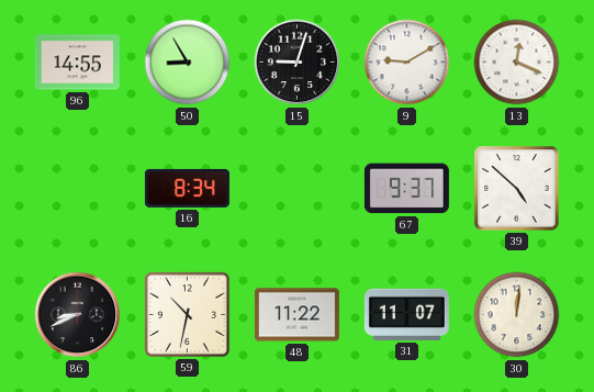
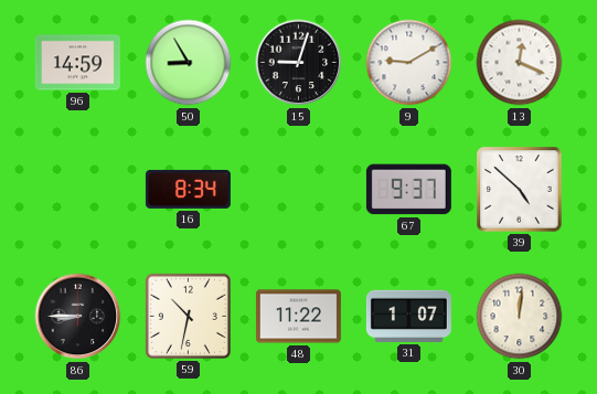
96: 14:55 -> 14:59
86: 8:41 -> 8:45
31: 11:07 -> 1:07
